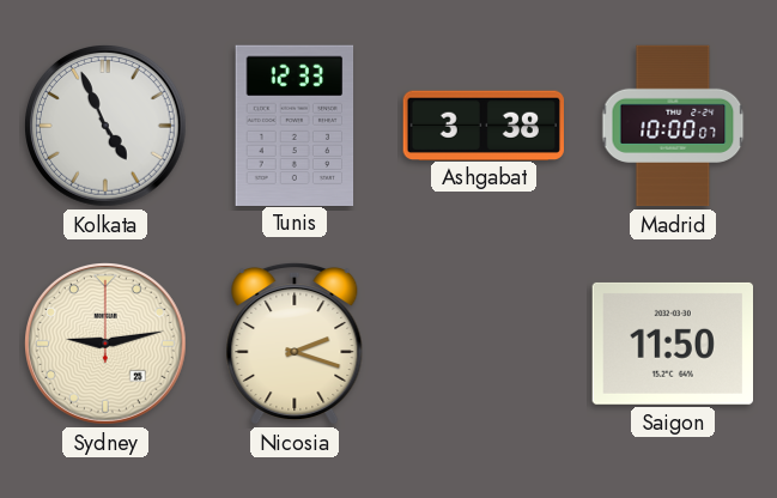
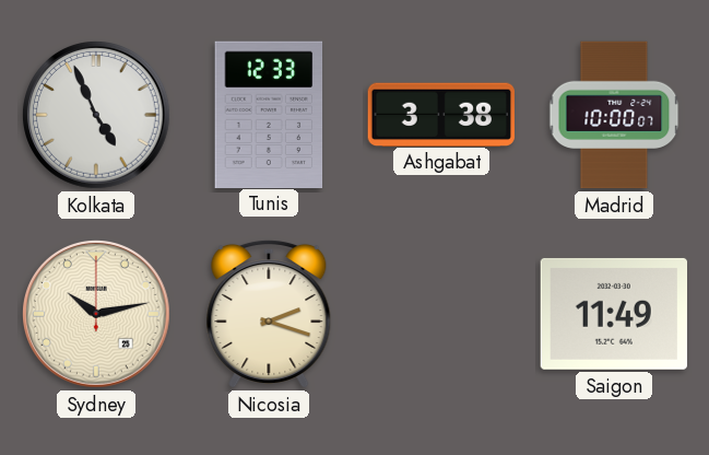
Sydney: 9:13 -> 10:13
Saigon: 11:50 -> 11:49
